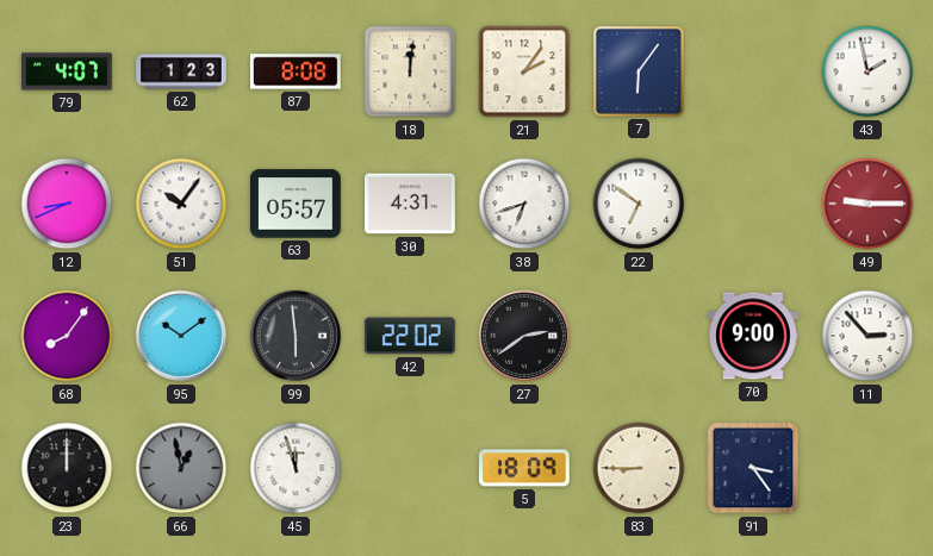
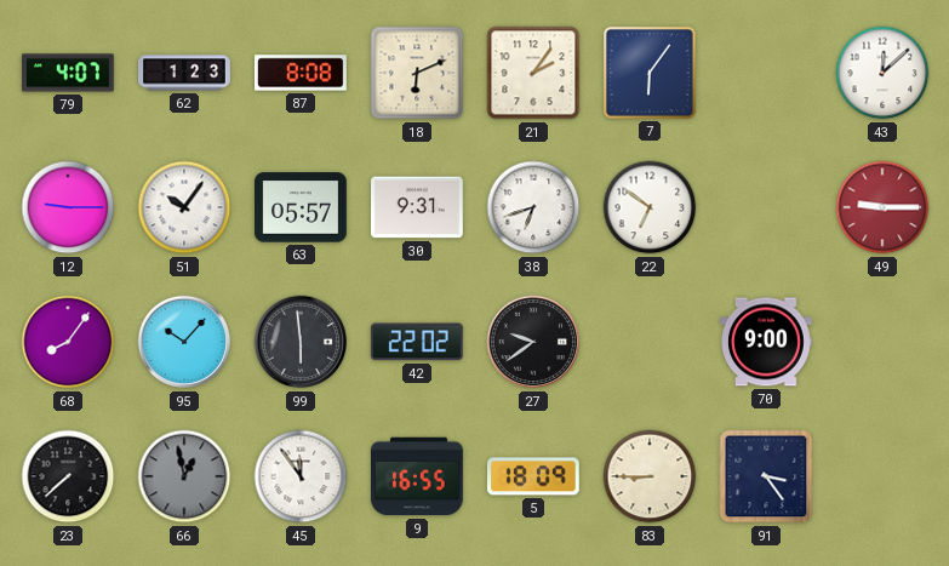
18: 12:01 -> 6:11
43: 1:58 -> 12:08
12: 8:41 -> 9:15
30: 4:31 -> 9:31
95: 10:09 -> 10:07
27: 2:39 -> 9:39
11: 2:53 -> none
23: 12:00 -> 7:38
45: 11:57 -> 11:54
9: none -> 16:55
